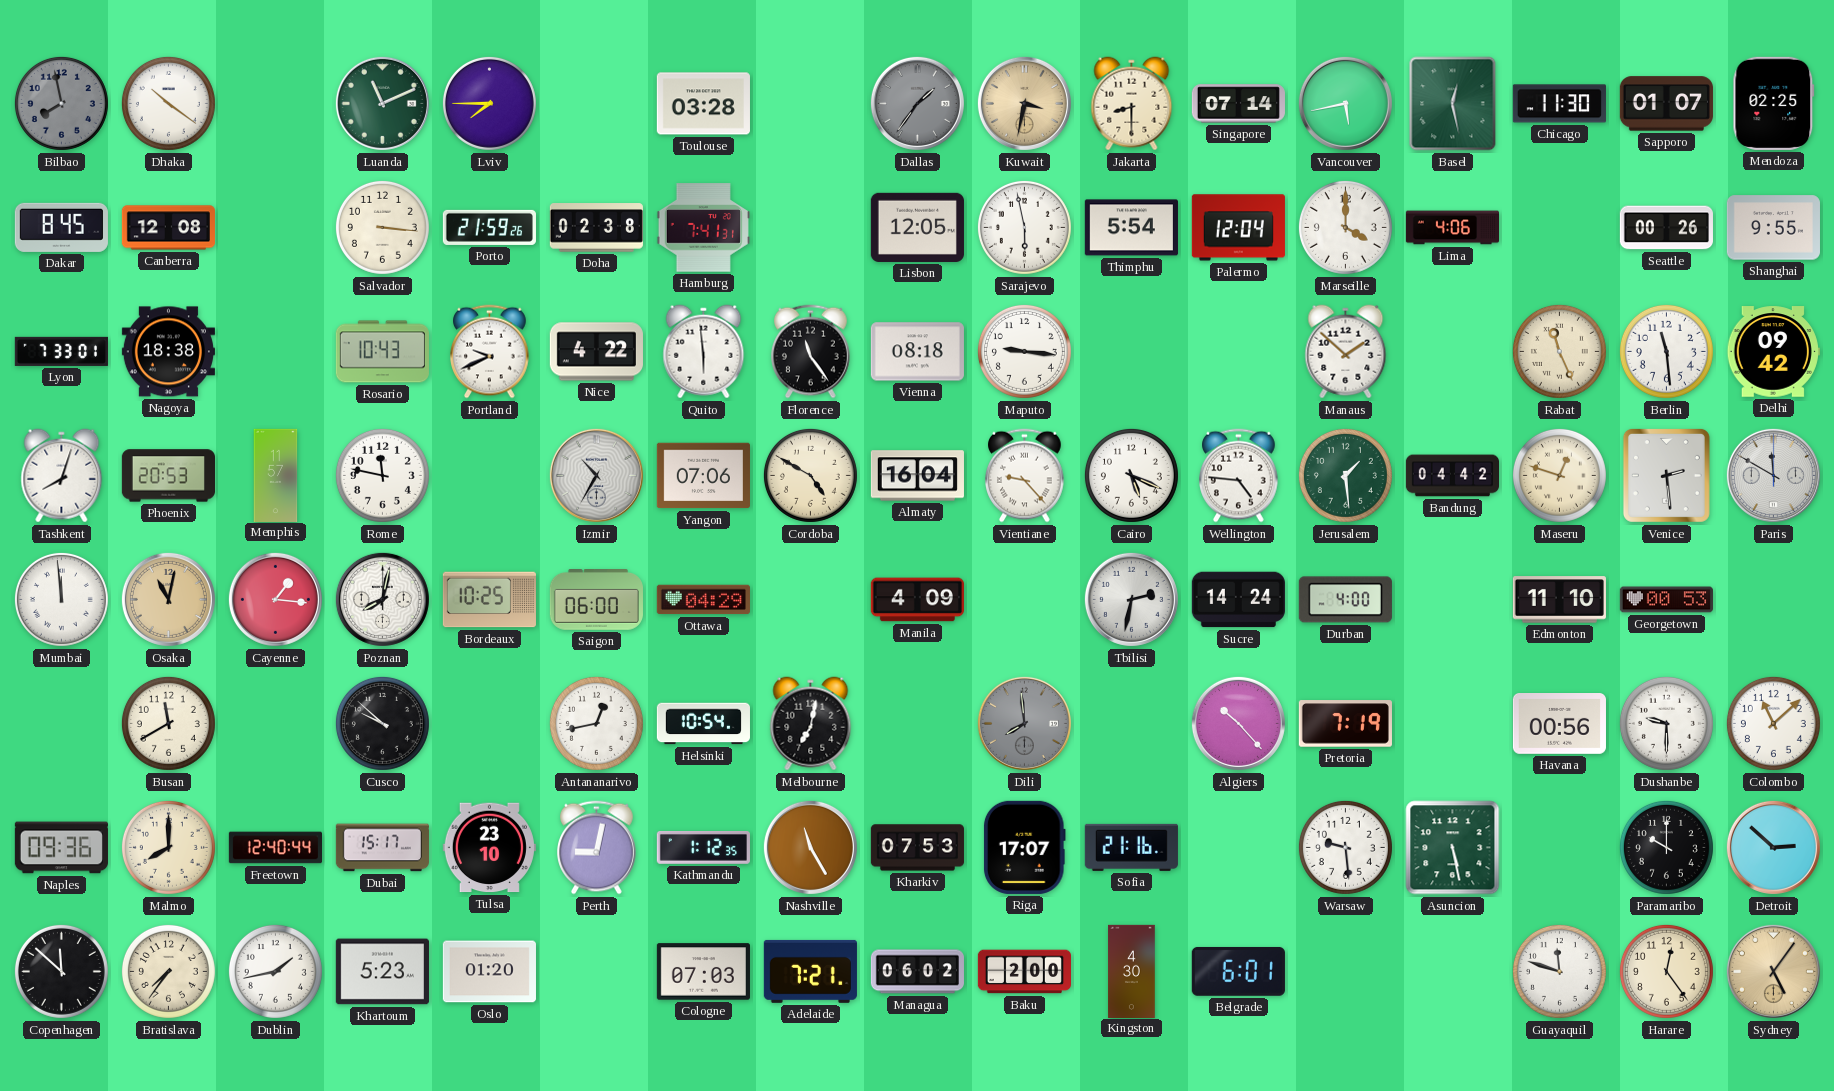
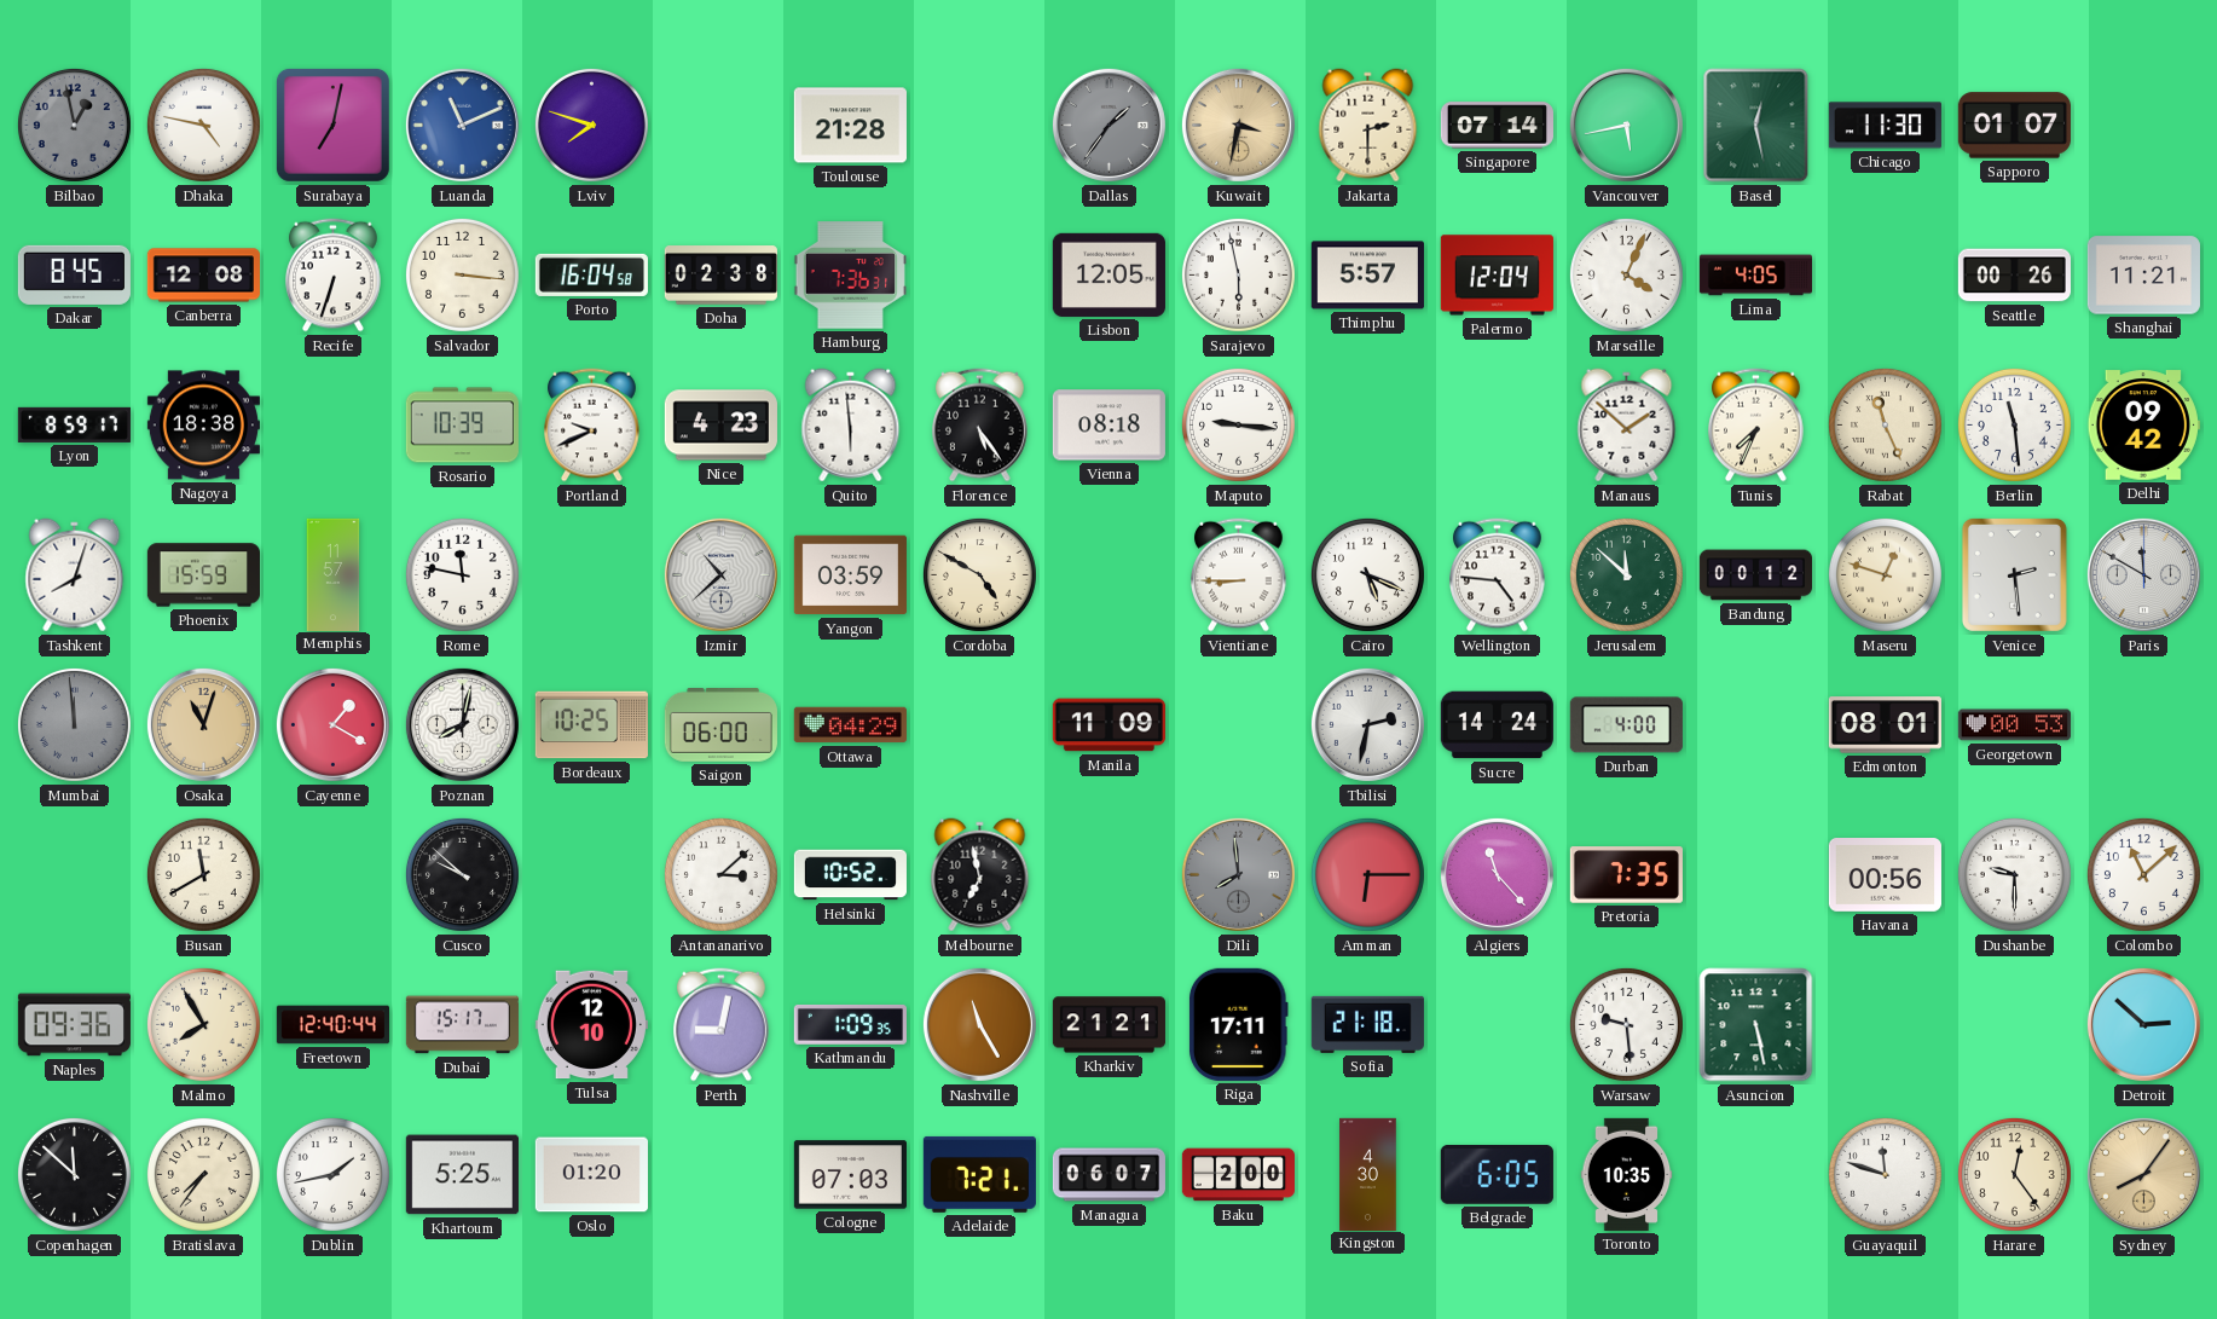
Bilbao: 7:58 -> 12:58
Dhaka: 10:21 -> 4:47
Surabaya: none -> 7:02
Luanda dial: green -> blue
Lviv: 7:45 -> 7:48
Toulouse: 03:28 -> 21:28
Jakarta: 8:30 -> 2:30
Mendoza: 02:25 -> none
Recife: none -> 6:33
Porto: 21:59 -> 16:04
Hamburg: 7:41 -> 7:36
Thimphu: 5:54 -> 5:57
Marseille: 4:00 -> 4:04
Lima: 4:06 -> 4:05
Shanghai: 9:55 -> 11:21
Lyon: 7:33 -> 8:59
Rosario: 10:43 -> 10:39
Nice: 4:22 -> 4:23
Florence: 11:24 -> 5:24
Tunis: none -> 7:34
Phoenix: 20:53 -> 15:59
Izmir: 10:35 -> 10:38
Yangon: 07:06 -> 03:59
Almaty: 16:04 -> none
Vientiane: 9:23 -> 8:45
Jerusalem: 1:29 -> 11:52
Bandung: 04:42 -> 00:12
Mumbai dial: white -> grey
Osaka: 11:02 -> 11:03
Cayenne: 1:16 -> 1:20
Manila: 4:09 -> 11:09
Edmonton: 11:10 -> 08:01
Antananarivo: 12:43 -> 3:08
Helsinki: 10:54 -> 10:52
Melbourne: 7:02 -> 6:58
Amman: none -> 6:15
Algiers: 10:23 -> 11:23
Pretoria: 7:19 -> 7:35
Malmo: 8:00 -> 7:55
Tulsa: 23:10 -> 12:10
Kathmandu: 1:12 -> 1:09
Kharkiv: 07:53 -> 21:21
Riga: 17:07 -> 17:11
Sofia: 21:16 -> 21:18
Paramaribo: 10:00 -> none
Khartoum: 5:23 -> 5:25
Managua: 06:02 -> 06:07
Belgrade: 6:01 -> 6:05
Toronto: none -> 10:35
Sydney: 5:06 -> 8:06
